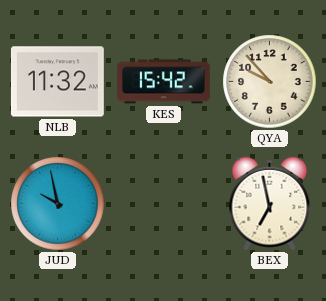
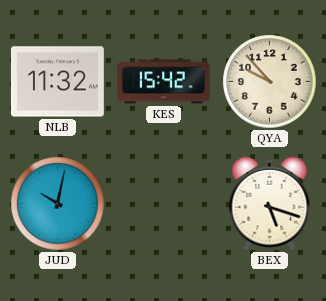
JUD: 9:58 -> 10:02
BEX: 6:58 -> 5:18
